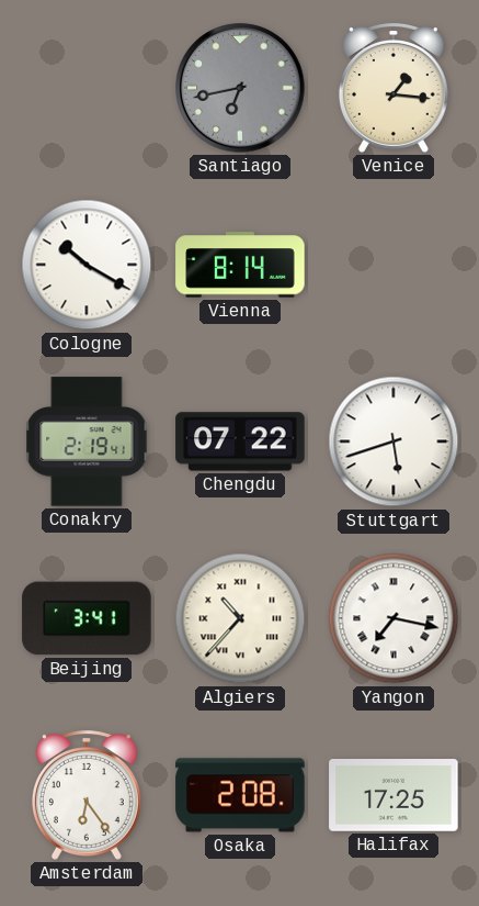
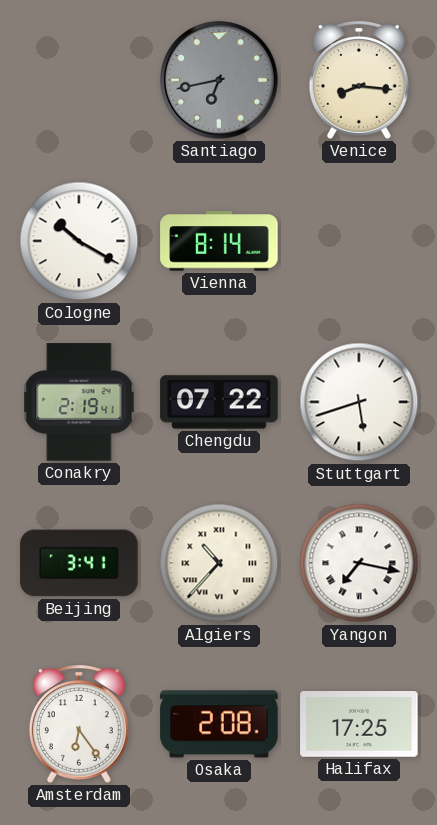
Venice: 1:16 -> 8:16
